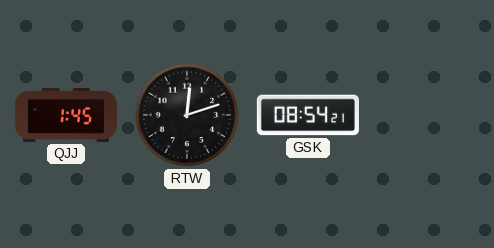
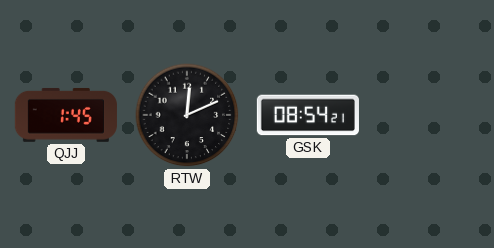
RTW: 12:12 -> 12:11
